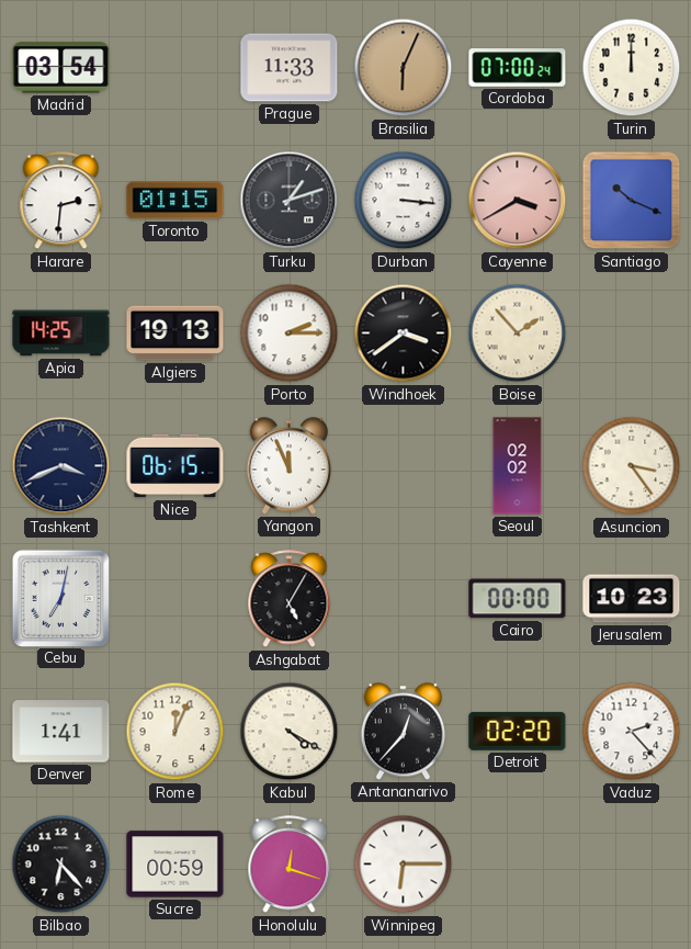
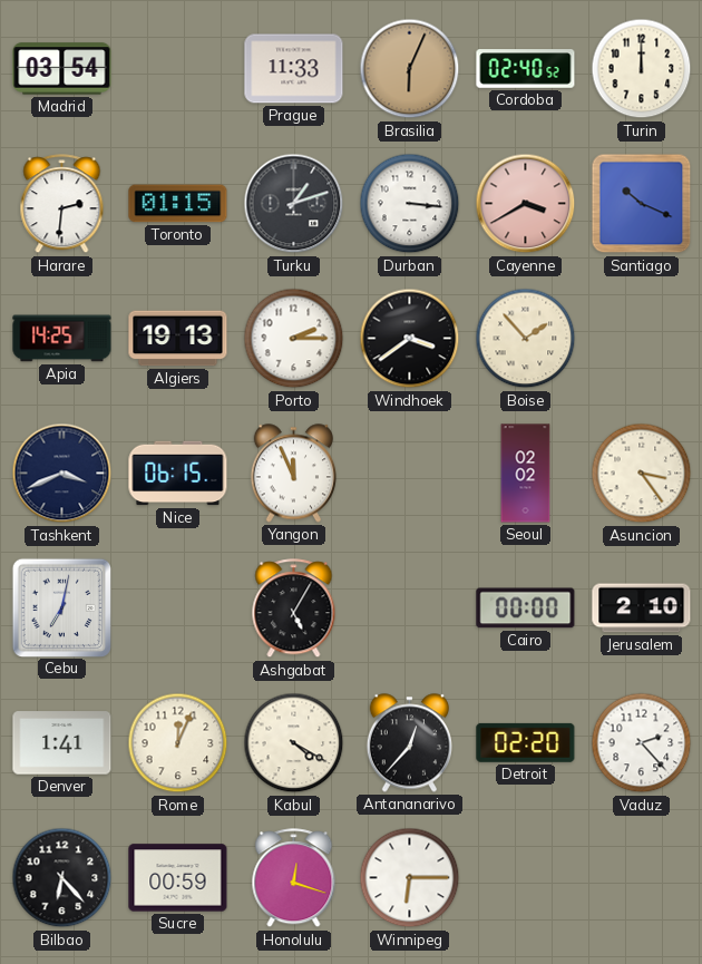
Cordoba: 07:00 -> 02:40
Jerusalem: 10:23 -> 2:10
